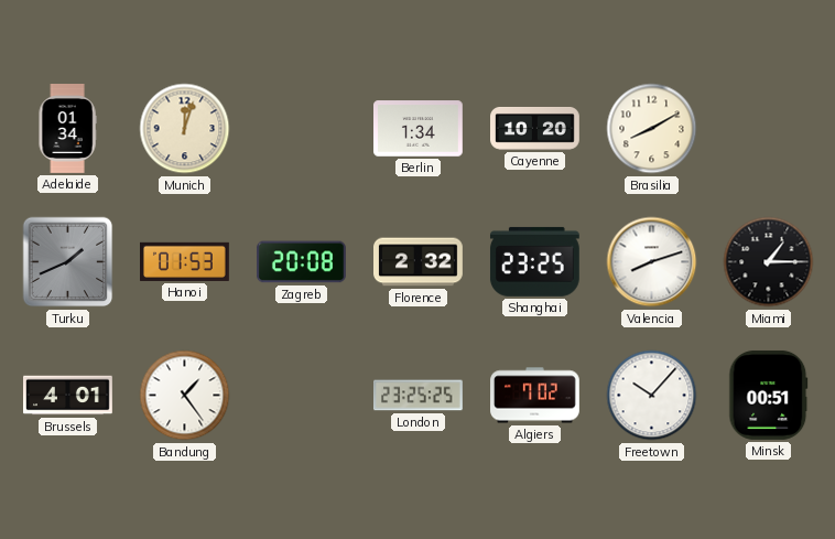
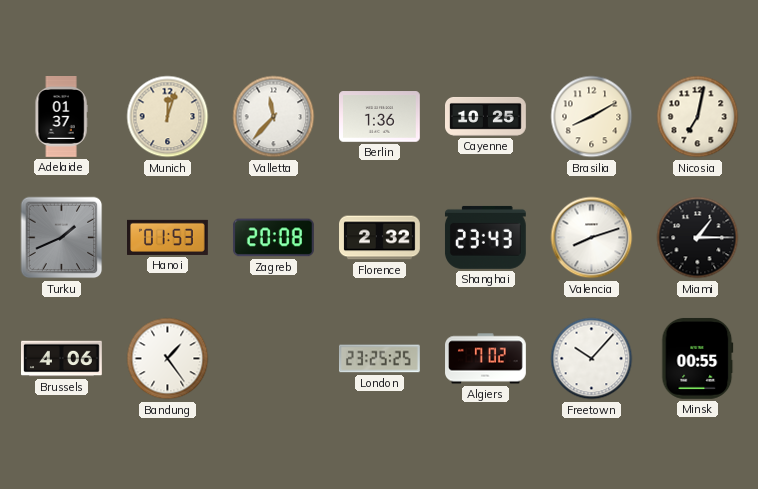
Adelaide: 01:34 -> 01:37
Valletta: none -> 11:37
Berlin: 1:34 -> 1:36
Cayenne: 10:20 -> 10:25
Nicosia: none -> 7:02
Shanghai: 23:25 -> 23:43
Brussels: 4:01 -> 4:06
Minsk: 00:51 -> 00:55
